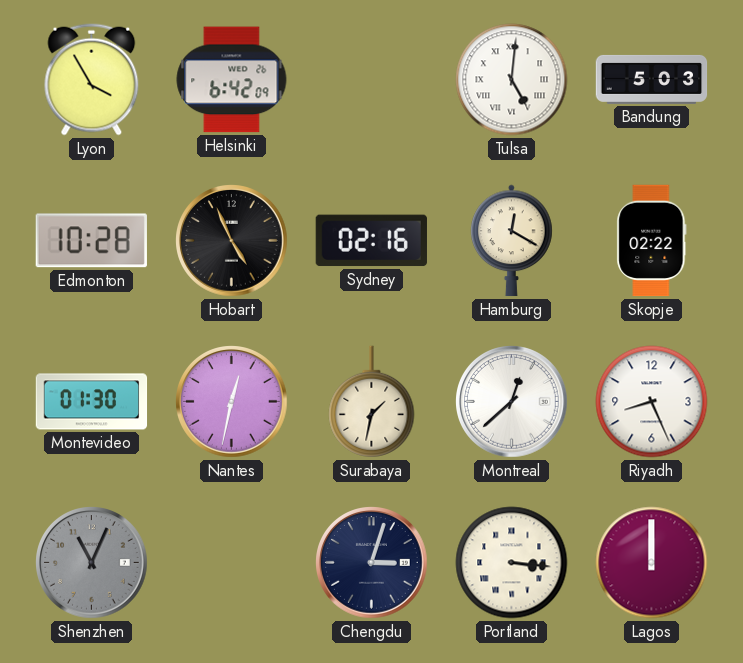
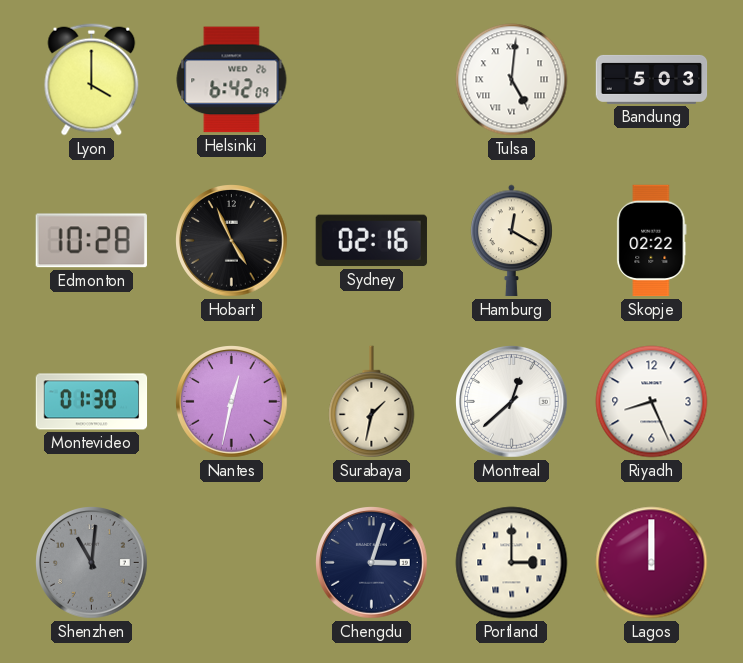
Lyon: 3:55 -> 4:00
Shenzhen: 11:04 -> 11:01
Portland: 3:16 -> 3:00
